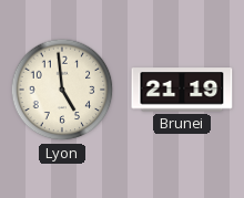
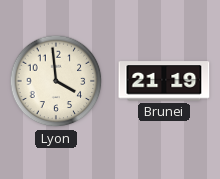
Lyon: 4:59 -> 3:59
